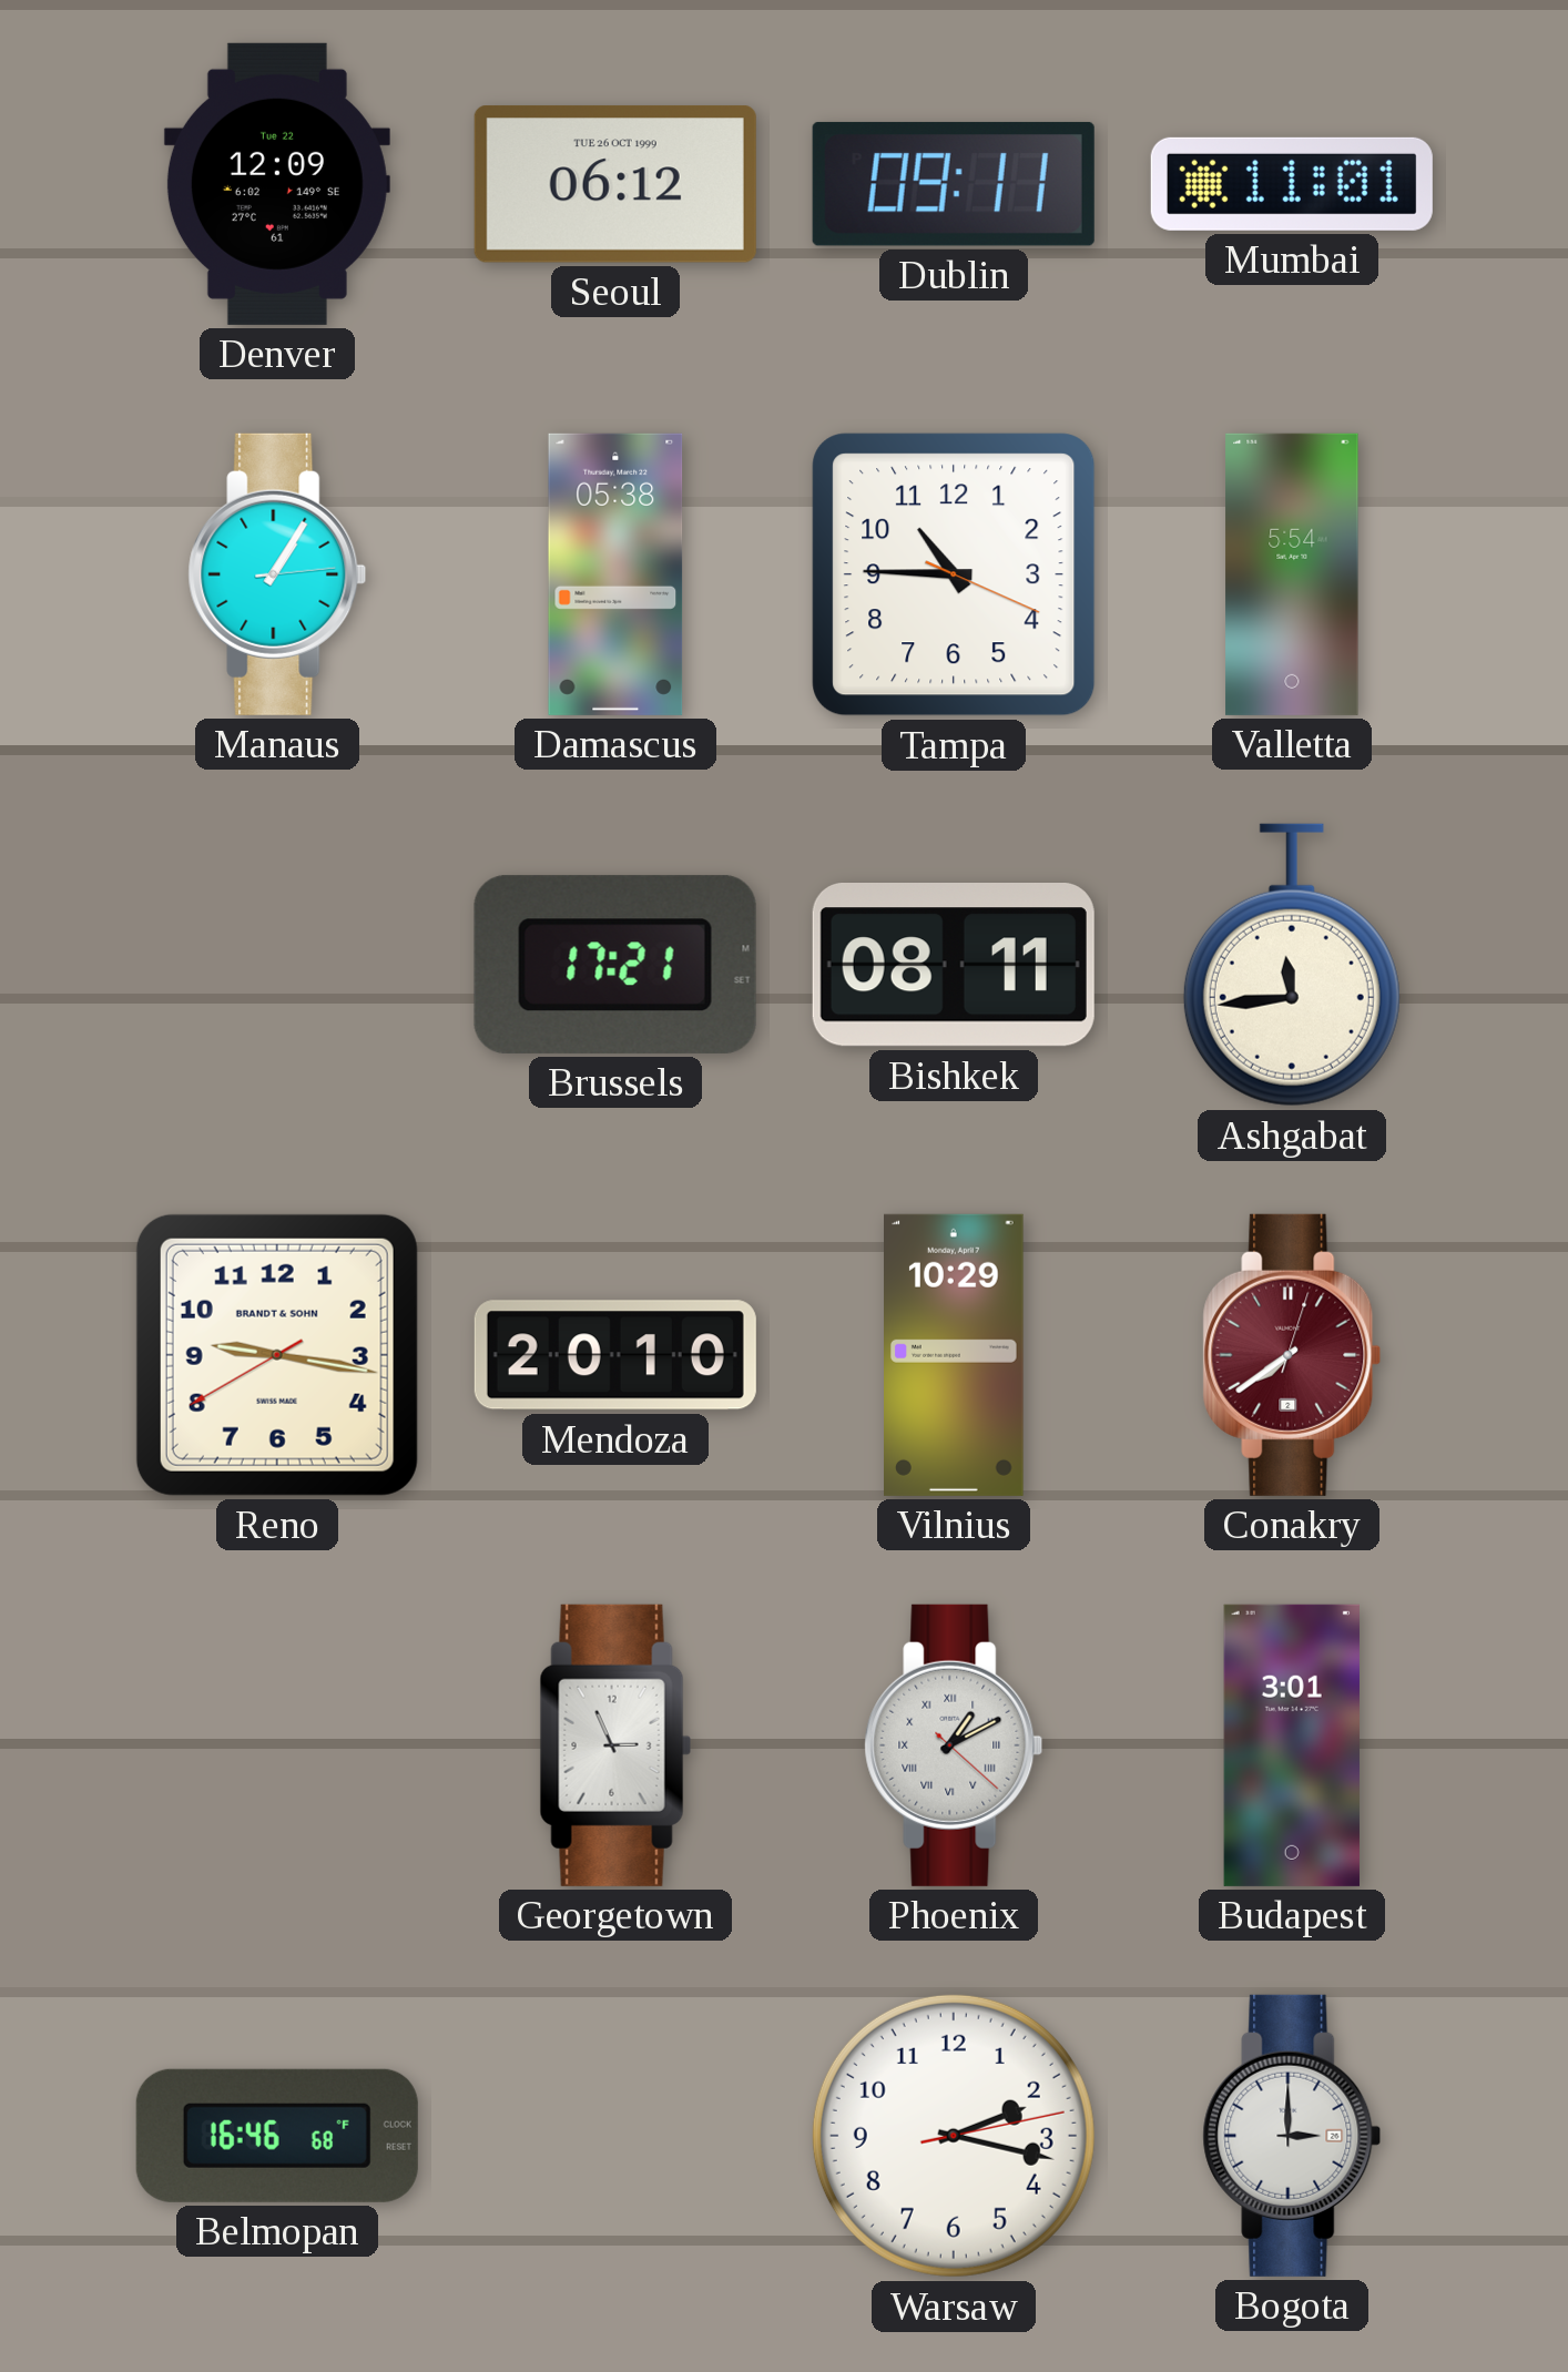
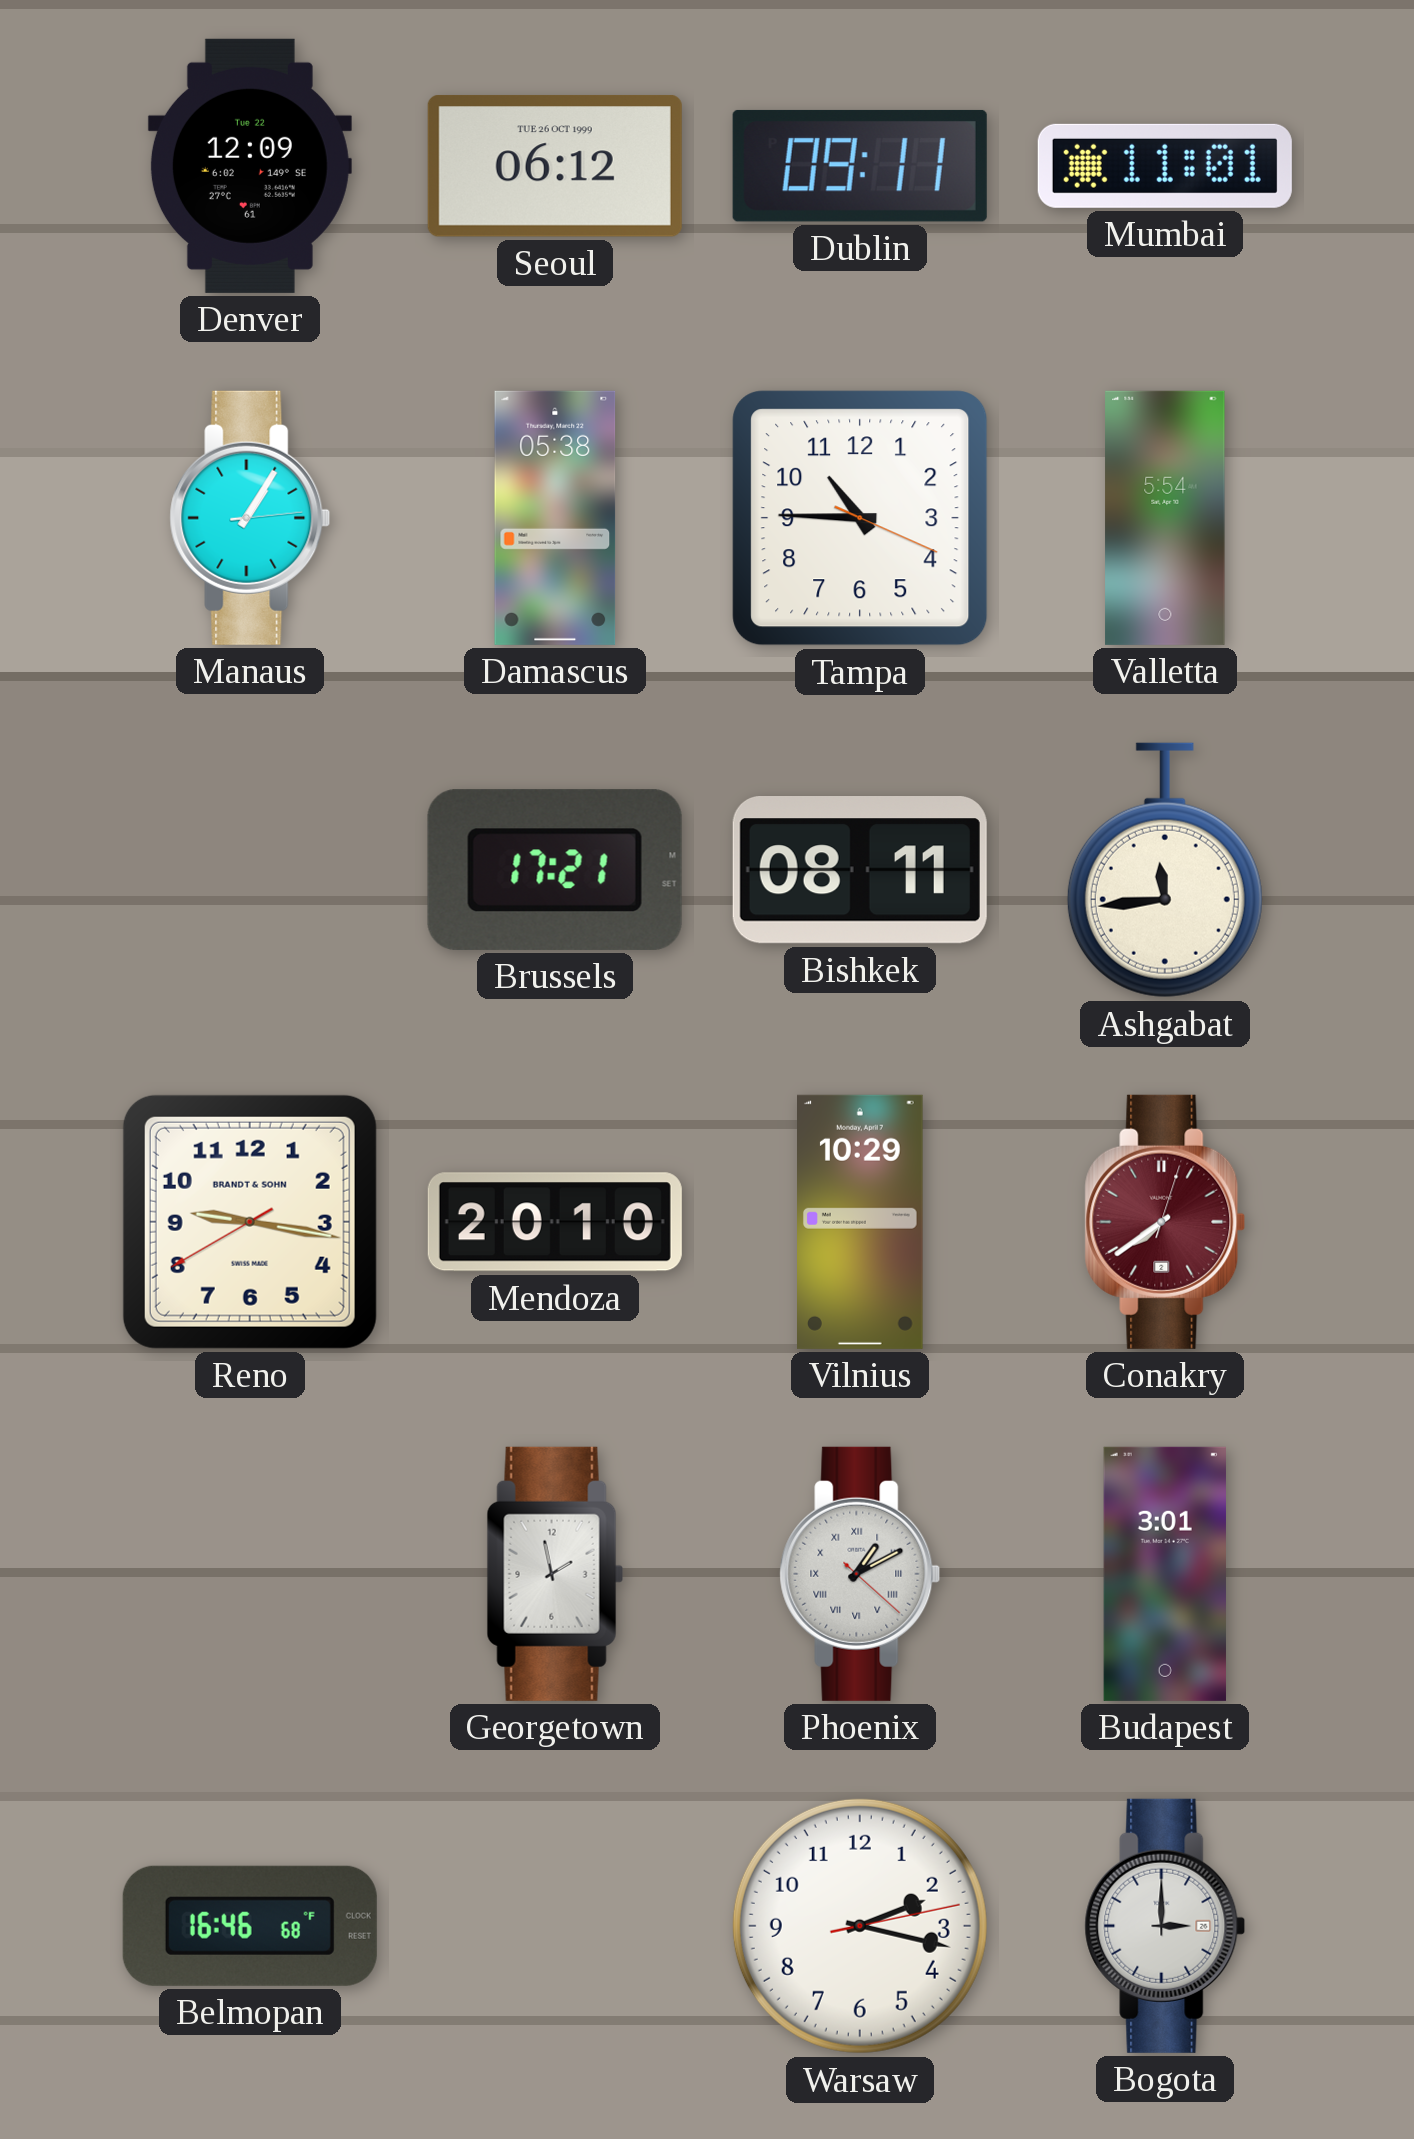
Georgetown: 2:56 -> 1:58
